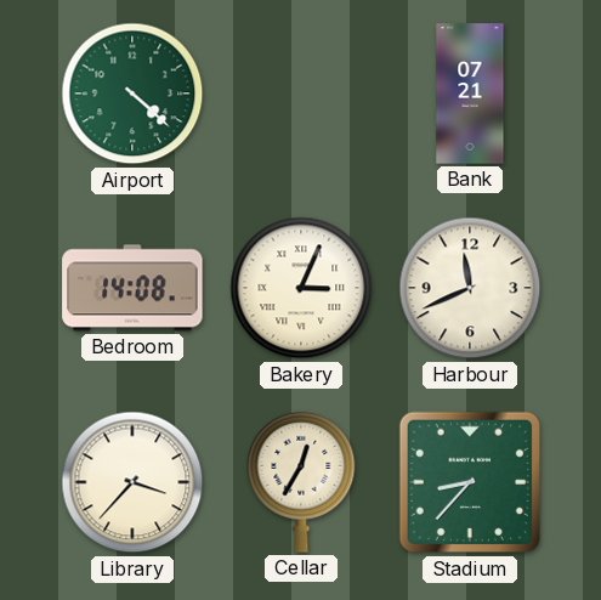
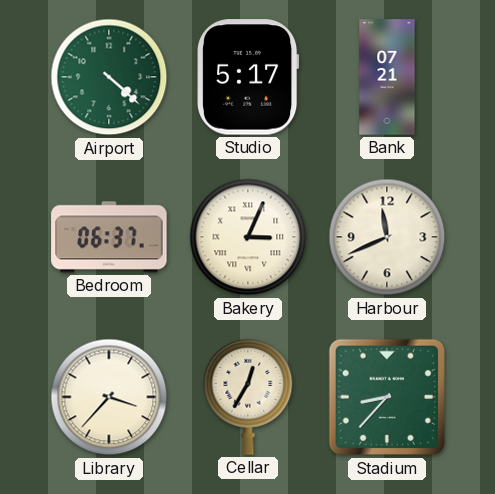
Studio: none -> 5:17
Bedroom: 14:08 -> 06:37
